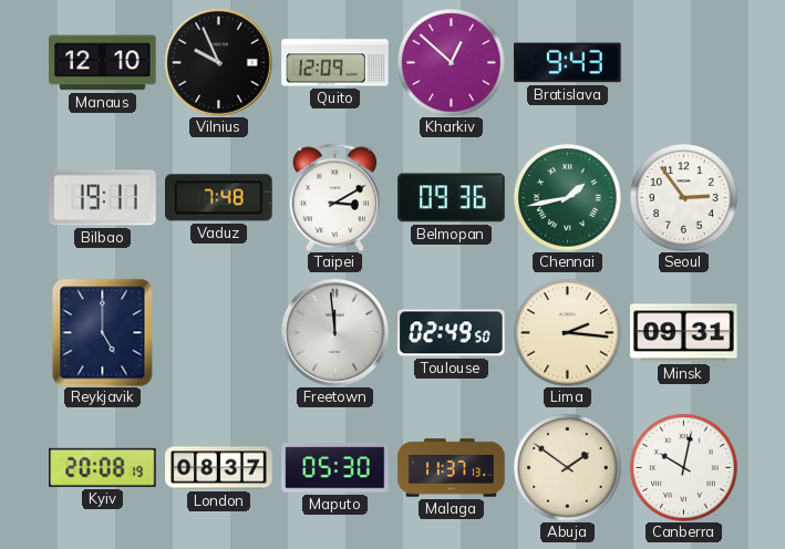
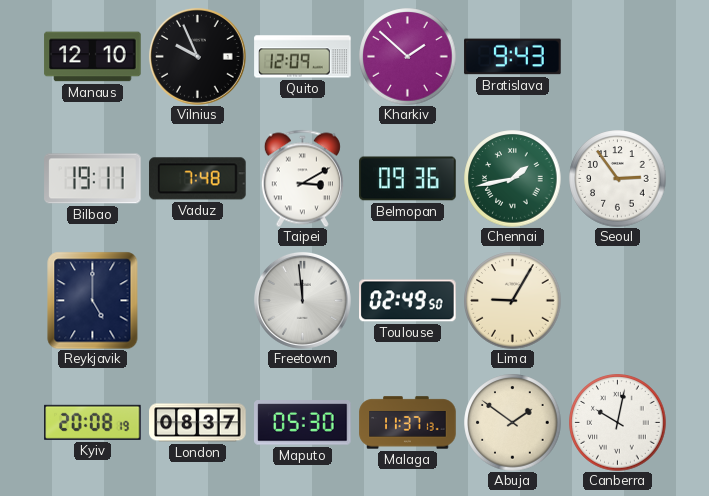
Kharkiv: 12:52 -> 1:52
Lima: 2:16 -> 9:05
Minsk: 09:31 -> none
